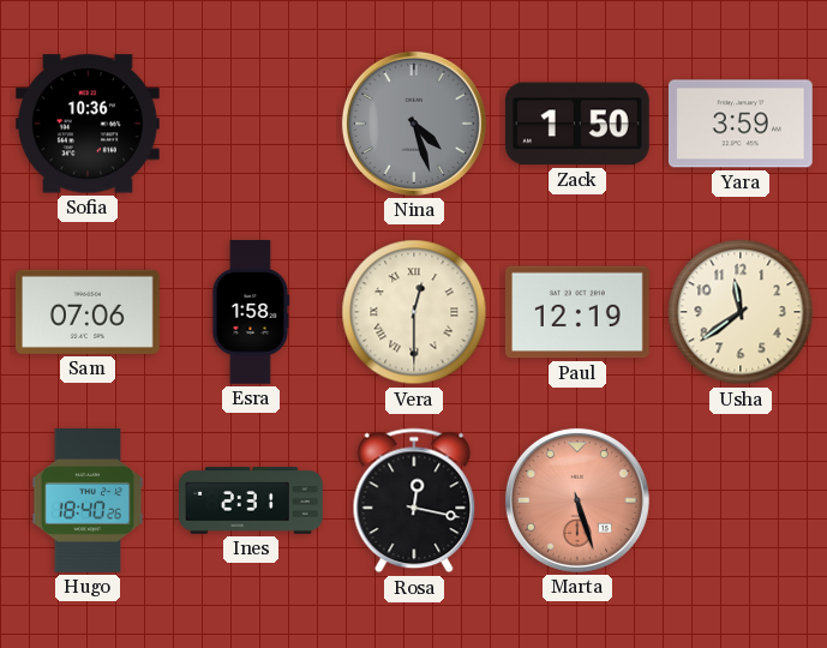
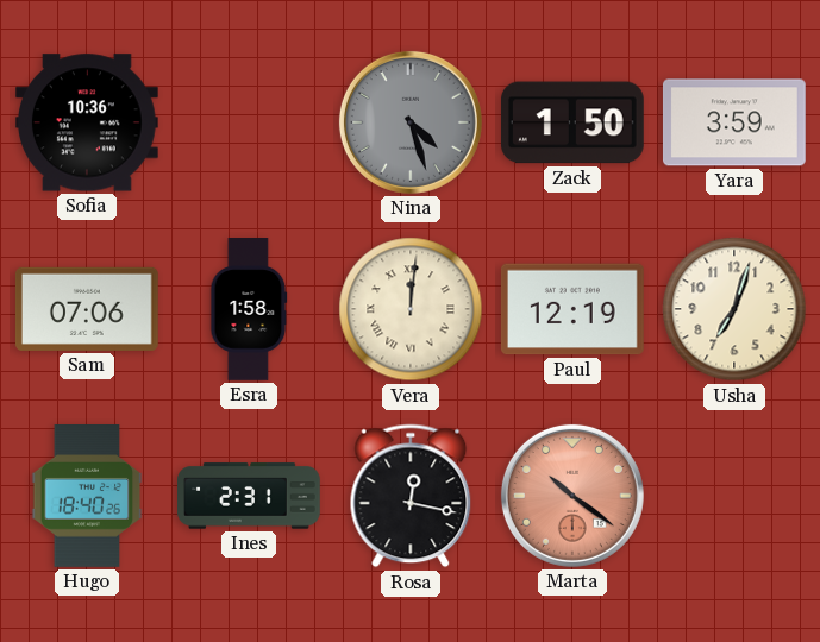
Vera: 12:30 -> 12:01
Usha: 11:39 -> 7:03
Marta: 5:27 -> 10:21
